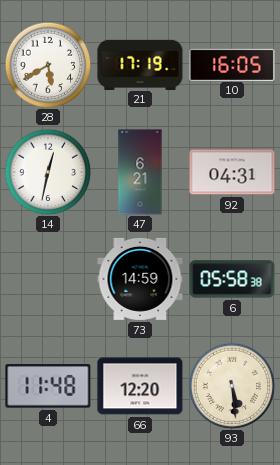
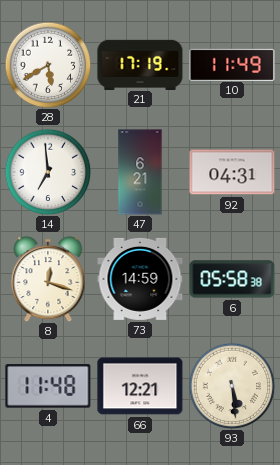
10: 16:05 -> 11:49
14: 12:32 -> 6:59
8: none -> 12:18
66: 12:20 -> 12:21
